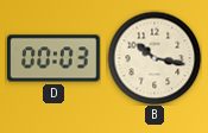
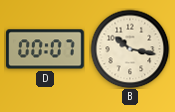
D: 00:03 -> 00:07
